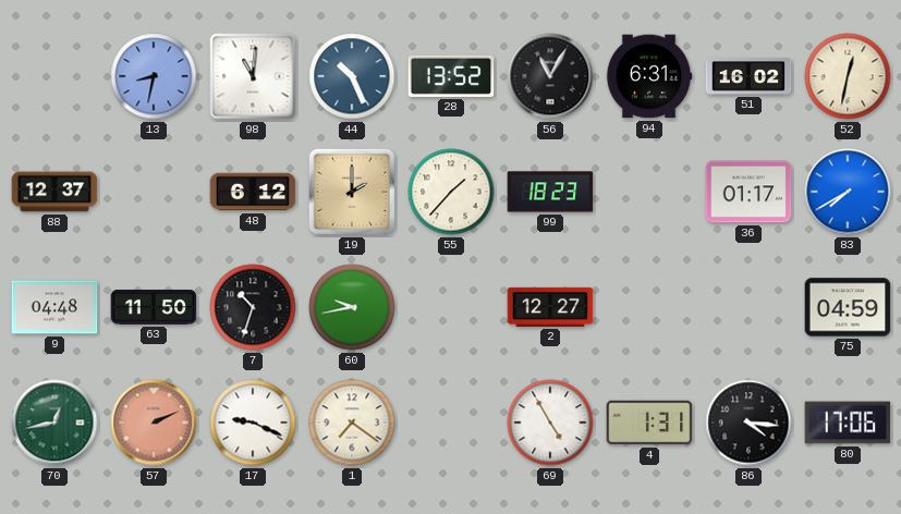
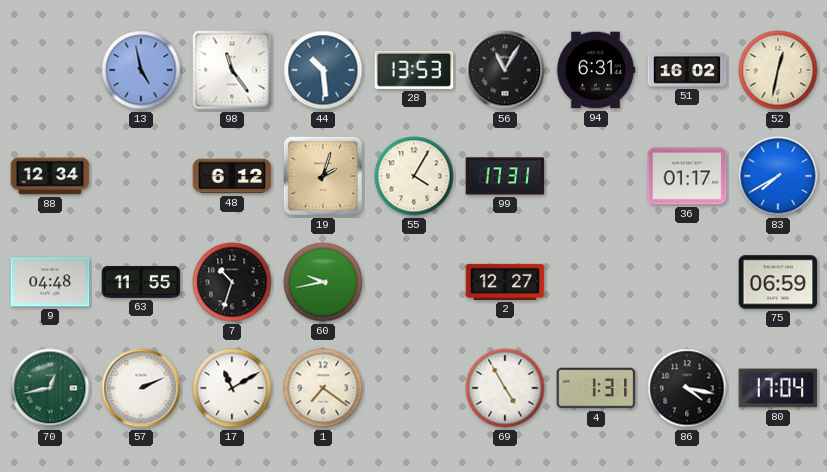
13: 8:32 -> 4:58
98: 11:01 -> 11:24
44: 10:26 -> 10:29
28: 13:52 -> 13:53
88: 12:37 -> 12:34
19: 2:00 -> 2:03
55: 1:37 -> 4:05
99: 18:23 -> 17:31
63: 11:50 -> 11:55
75: 04:59 -> 06:59
57 dial: salmon -> white
17: 9:19 -> 11:10
86: 4:16 -> 4:17
80: 17:06 -> 17:04
